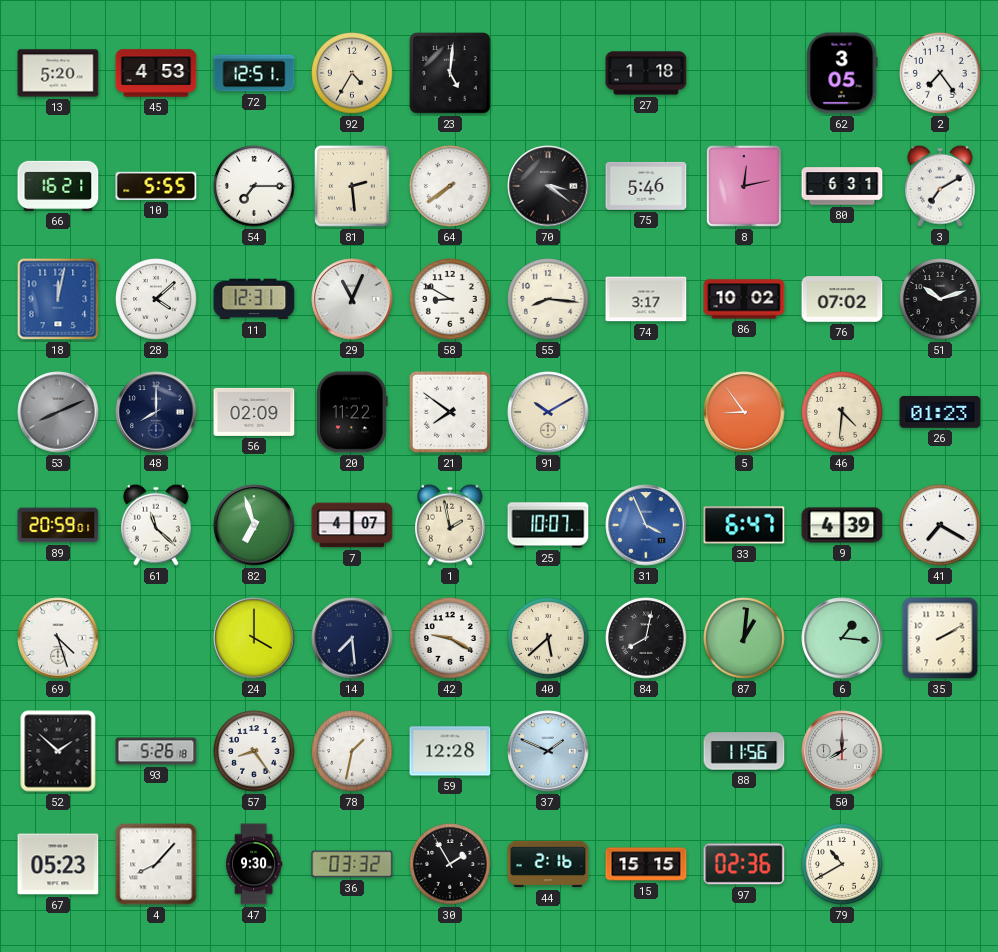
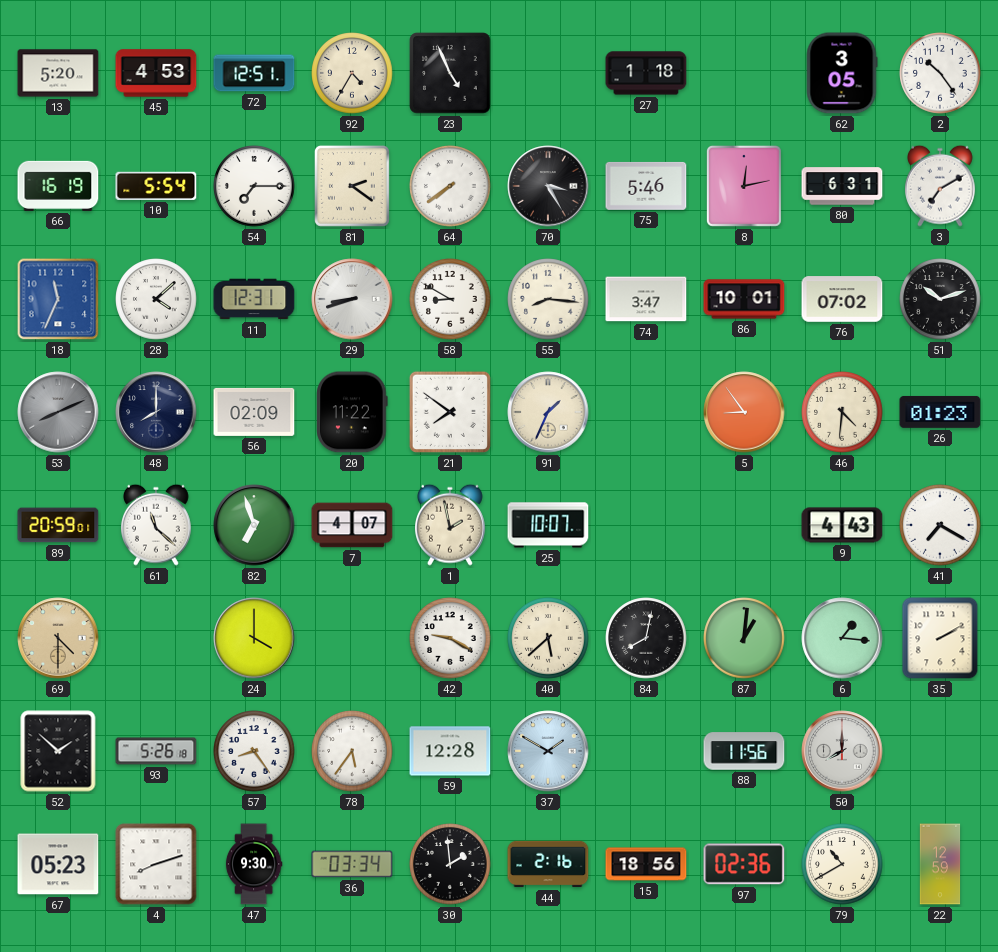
23: 5:01 -> 4:56
2: 7:24 -> 10:24
66: 16:21 -> 16:19
10: 5:55 -> 5:54
81: 2:29 -> 2:21
70: 3:21 -> 3:25
18: 12:02 -> 11:34
29: 11:04 -> 8:42
74: 3:17 -> 3:47
86: 10:02 -> 10:01
91: 10:10 -> 1:34
31: 3:56 -> none
33: 6:47 -> none
9: 4:39 -> 4:43
69: 4:27 -> 4:30
69 dial: white -> champagne
14: 7:29 -> none
78: 1:32 -> 5:36
37: 1:49 -> 1:50
4: 8:07 -> 8:12
36: 03:32 -> 03:34
30: 1:55 -> 1:59
15: 15:15 -> 18:56
22: none -> 12:59
